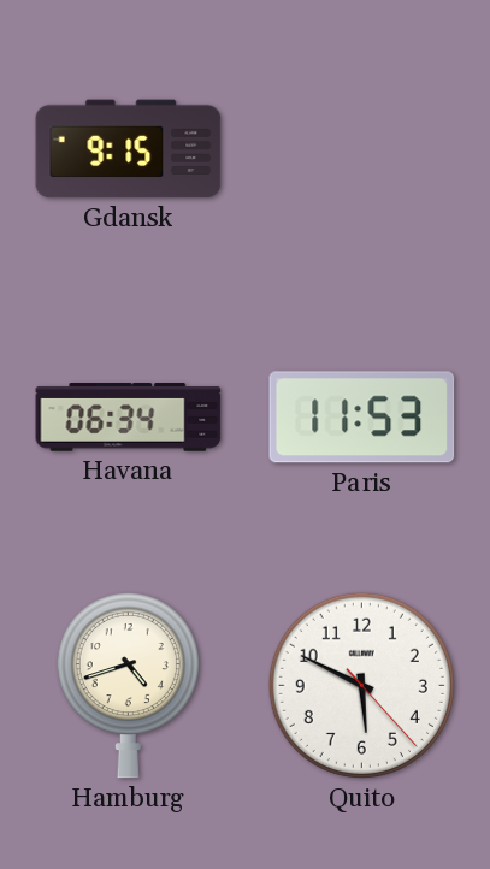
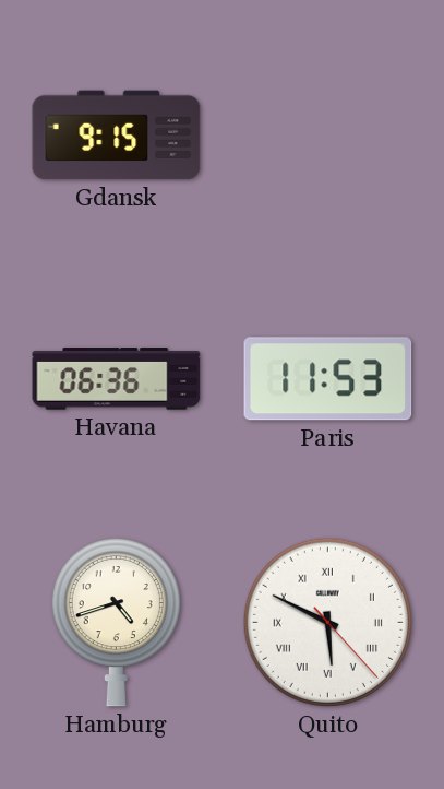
Havana: 06:34 -> 06:36
Quito numerals: Arabic -> Roman
